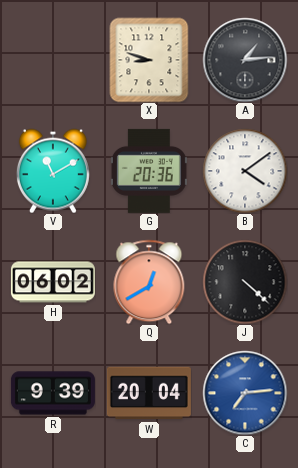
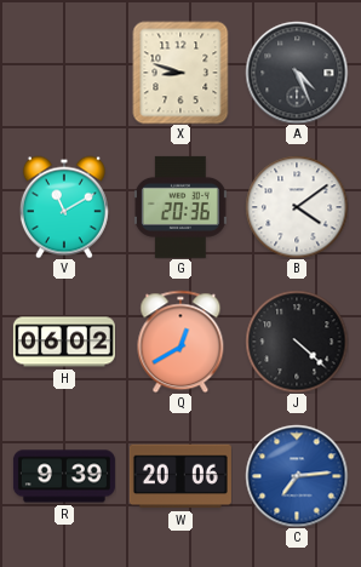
A: 1:14 -> 4:26
W: 20:04 -> 20:06
